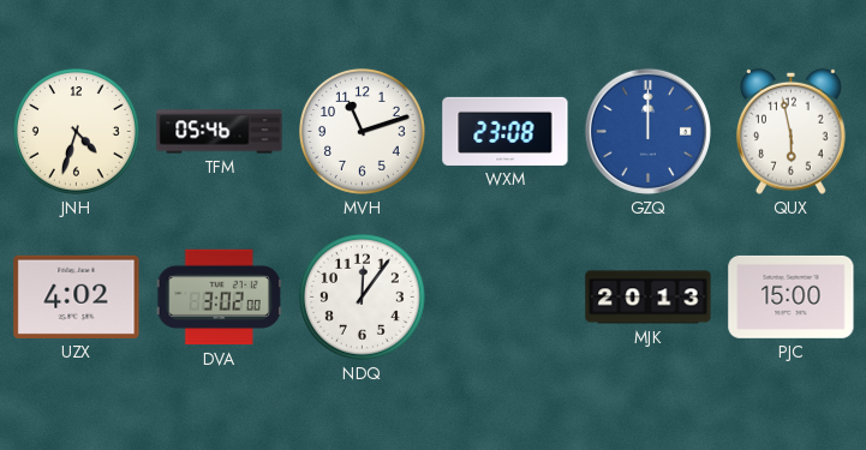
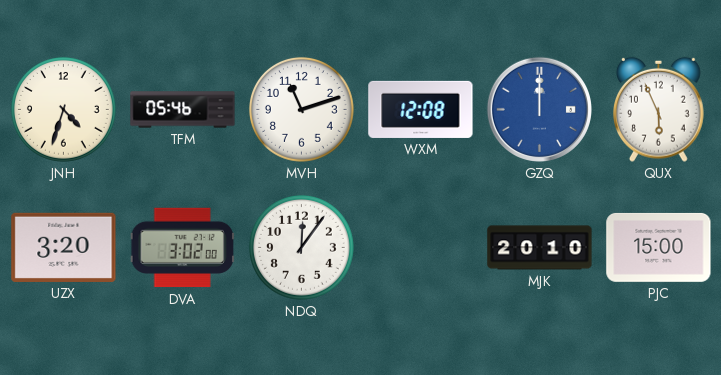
WXM: 23:08 -> 12:08
QUX: 5:58 -> 5:56
UZX: 4:02 -> 3:20
MJK: 20:13 -> 20:10
